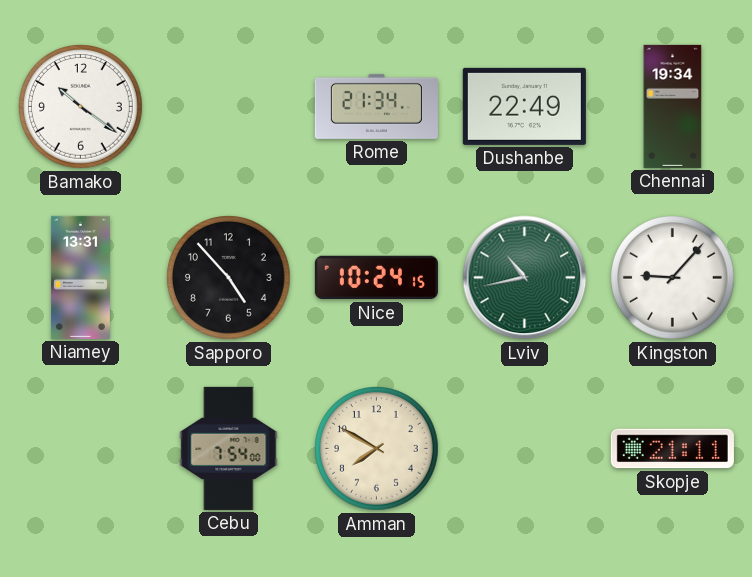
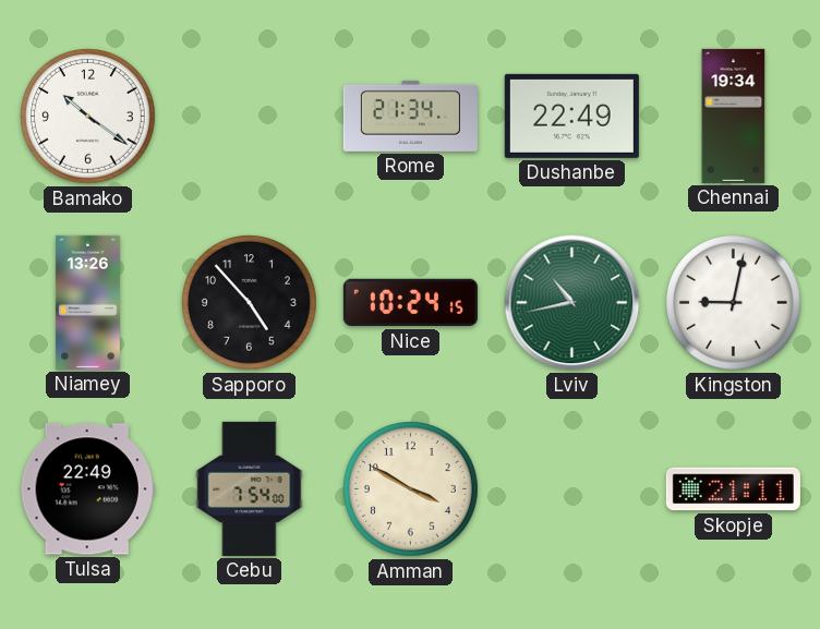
Niamey: 13:31 -> 13:26
Kingston: 9:07 -> 9:02
Tulsa: none -> 22:49
Amman: 7:50 -> 3:50
